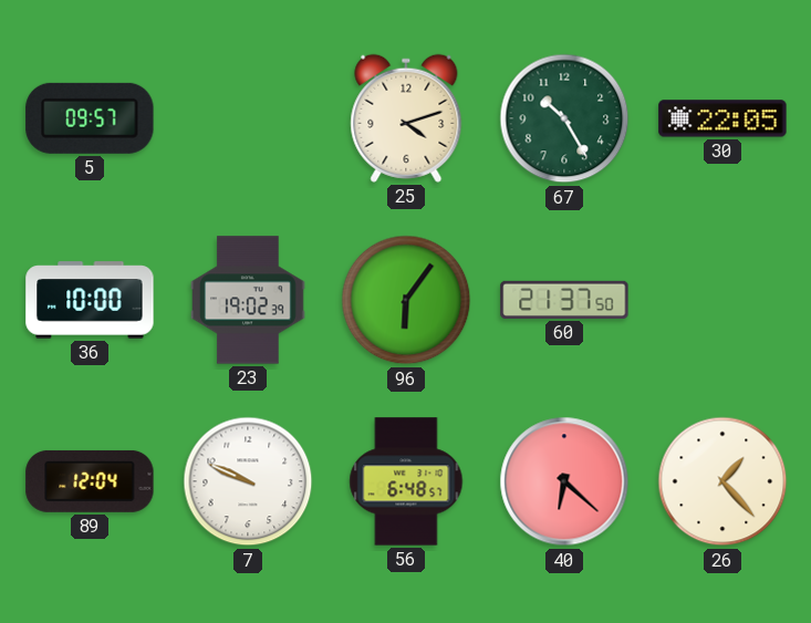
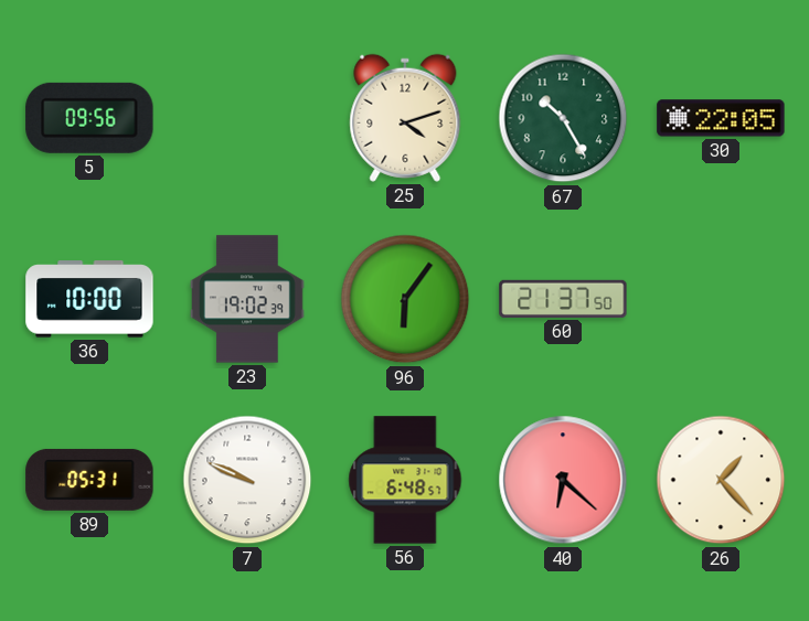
5: 09:57 -> 09:56
89: 12:04 -> 05:31
